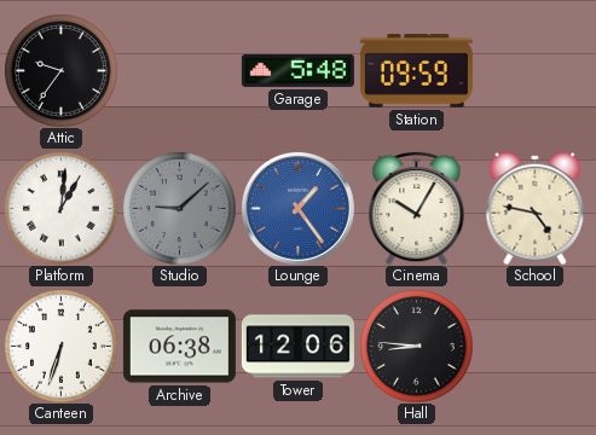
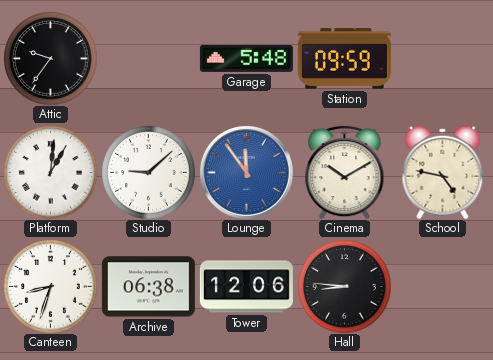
Studio dial: grey -> white
Lounge: 1:24 -> 11:54
Cinema: 10:05 -> 10:10
Canteen: 6:33 -> 8:33
